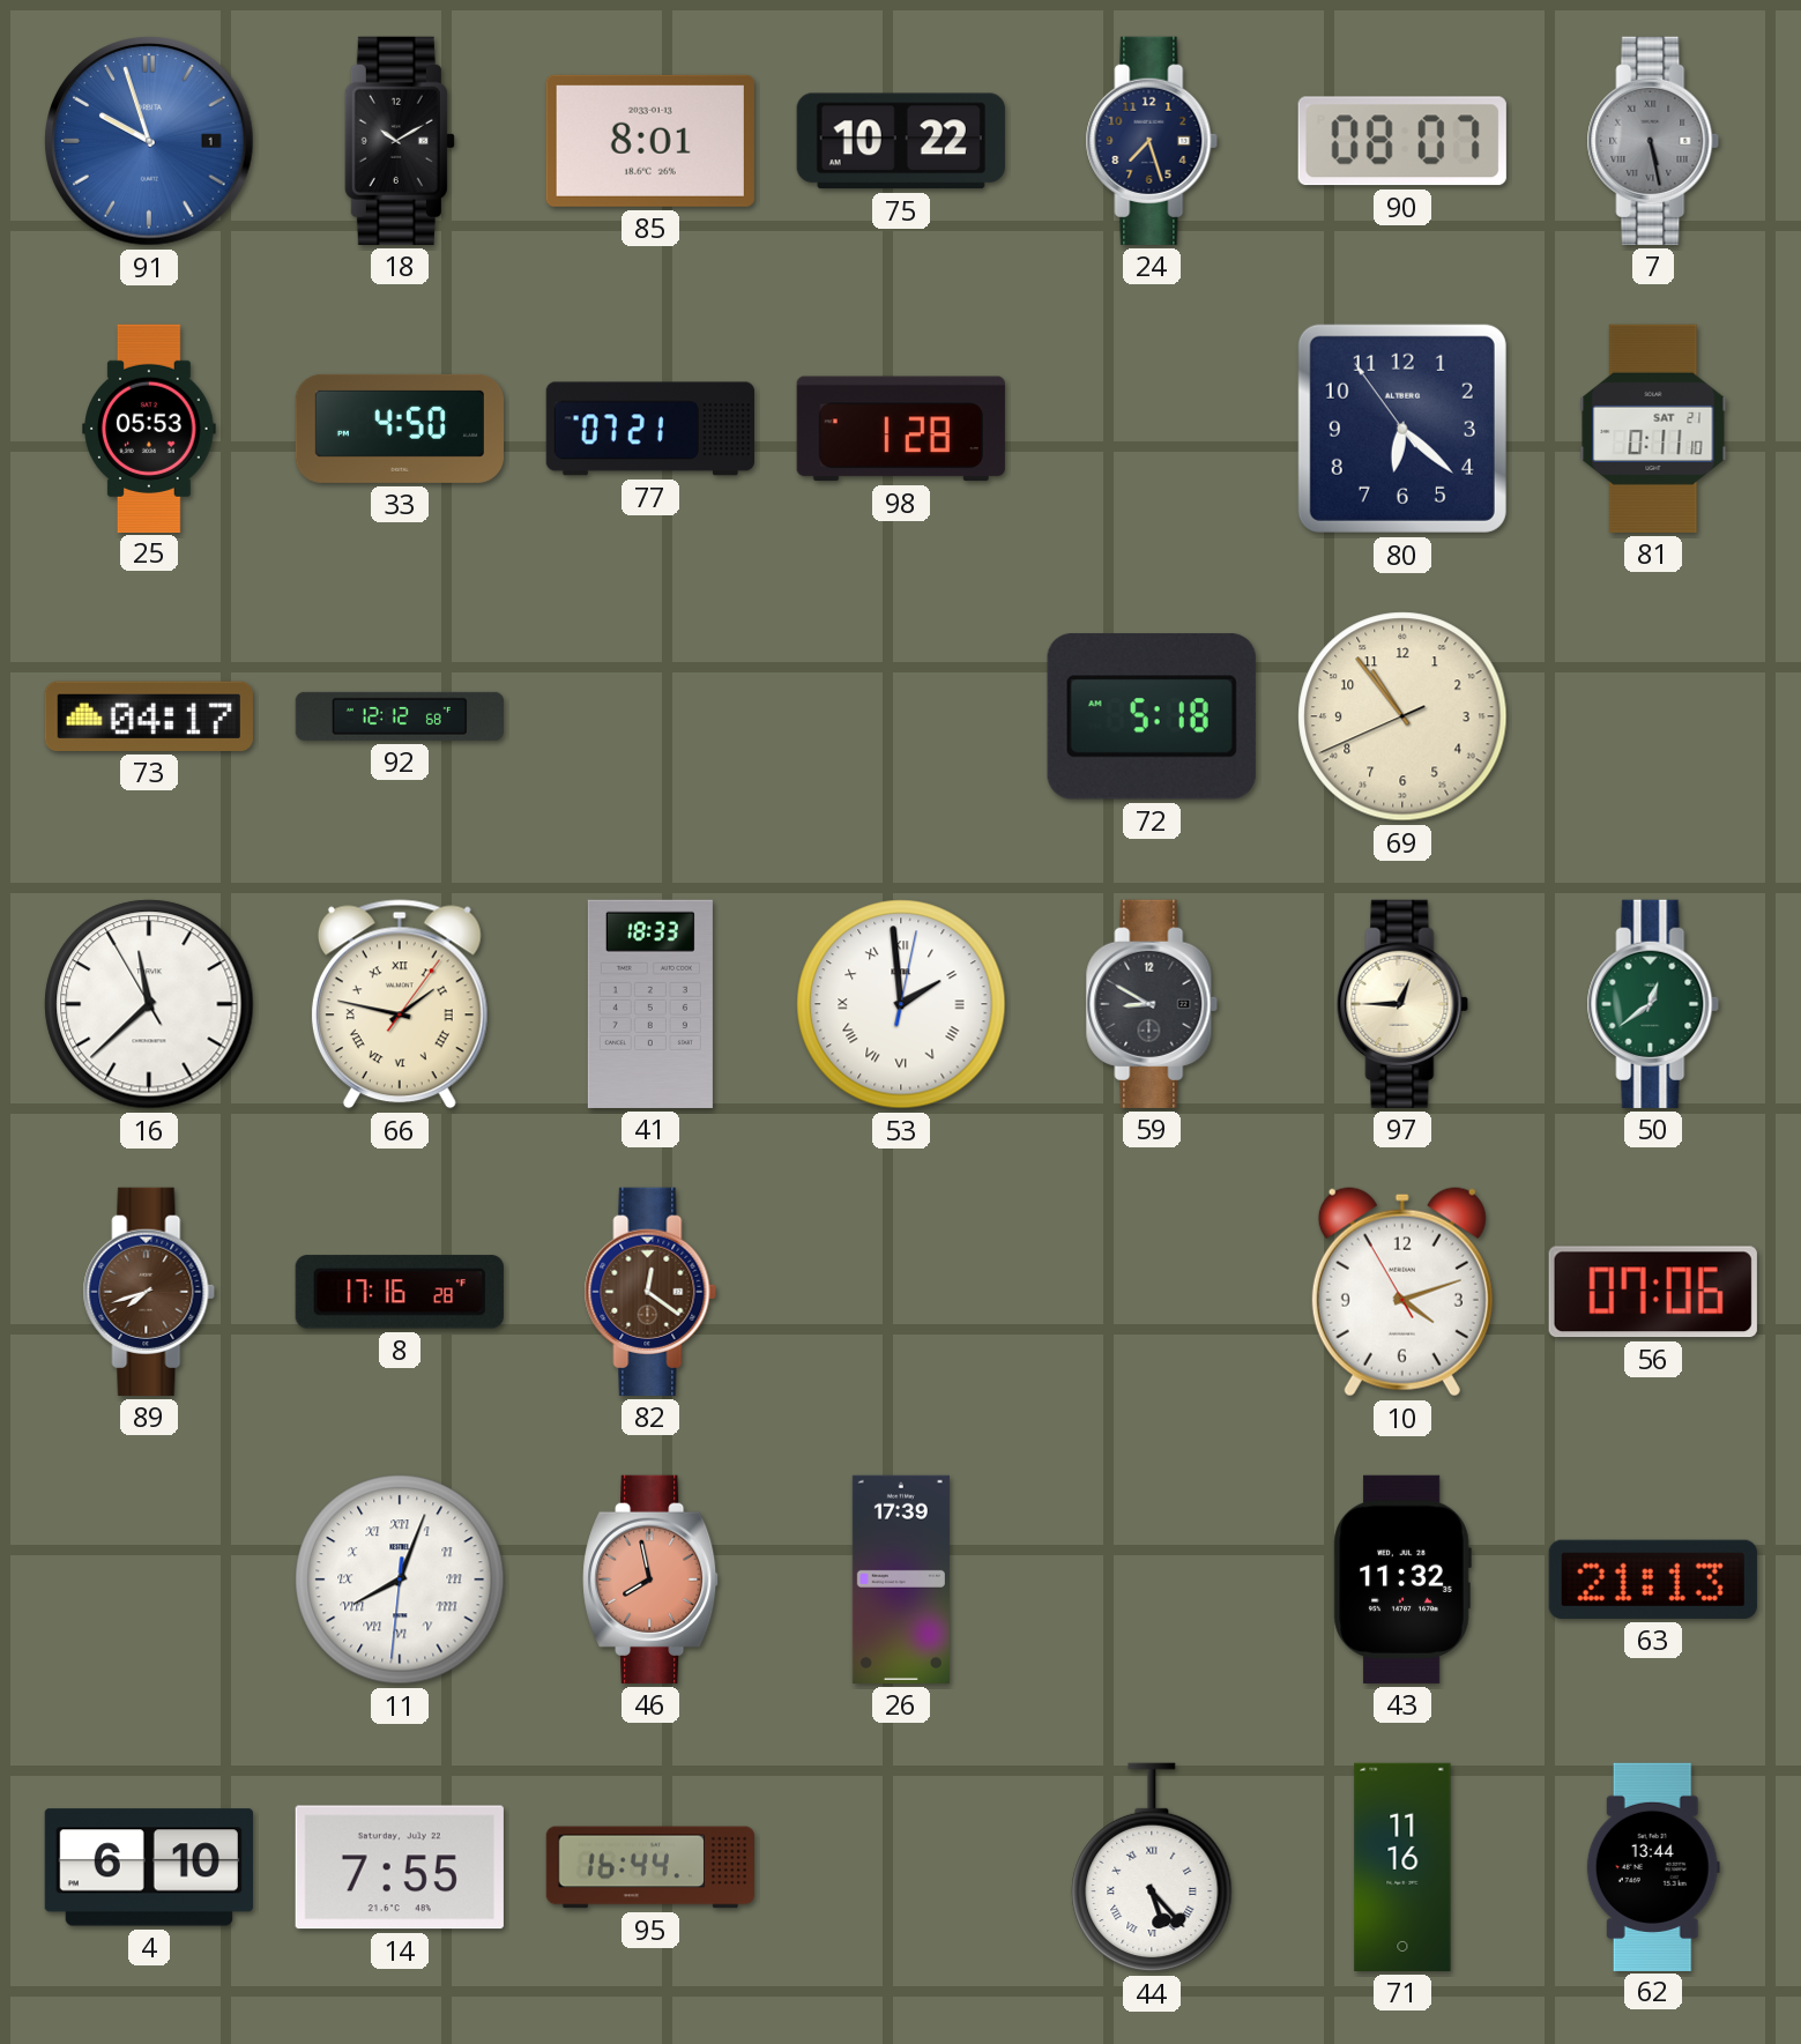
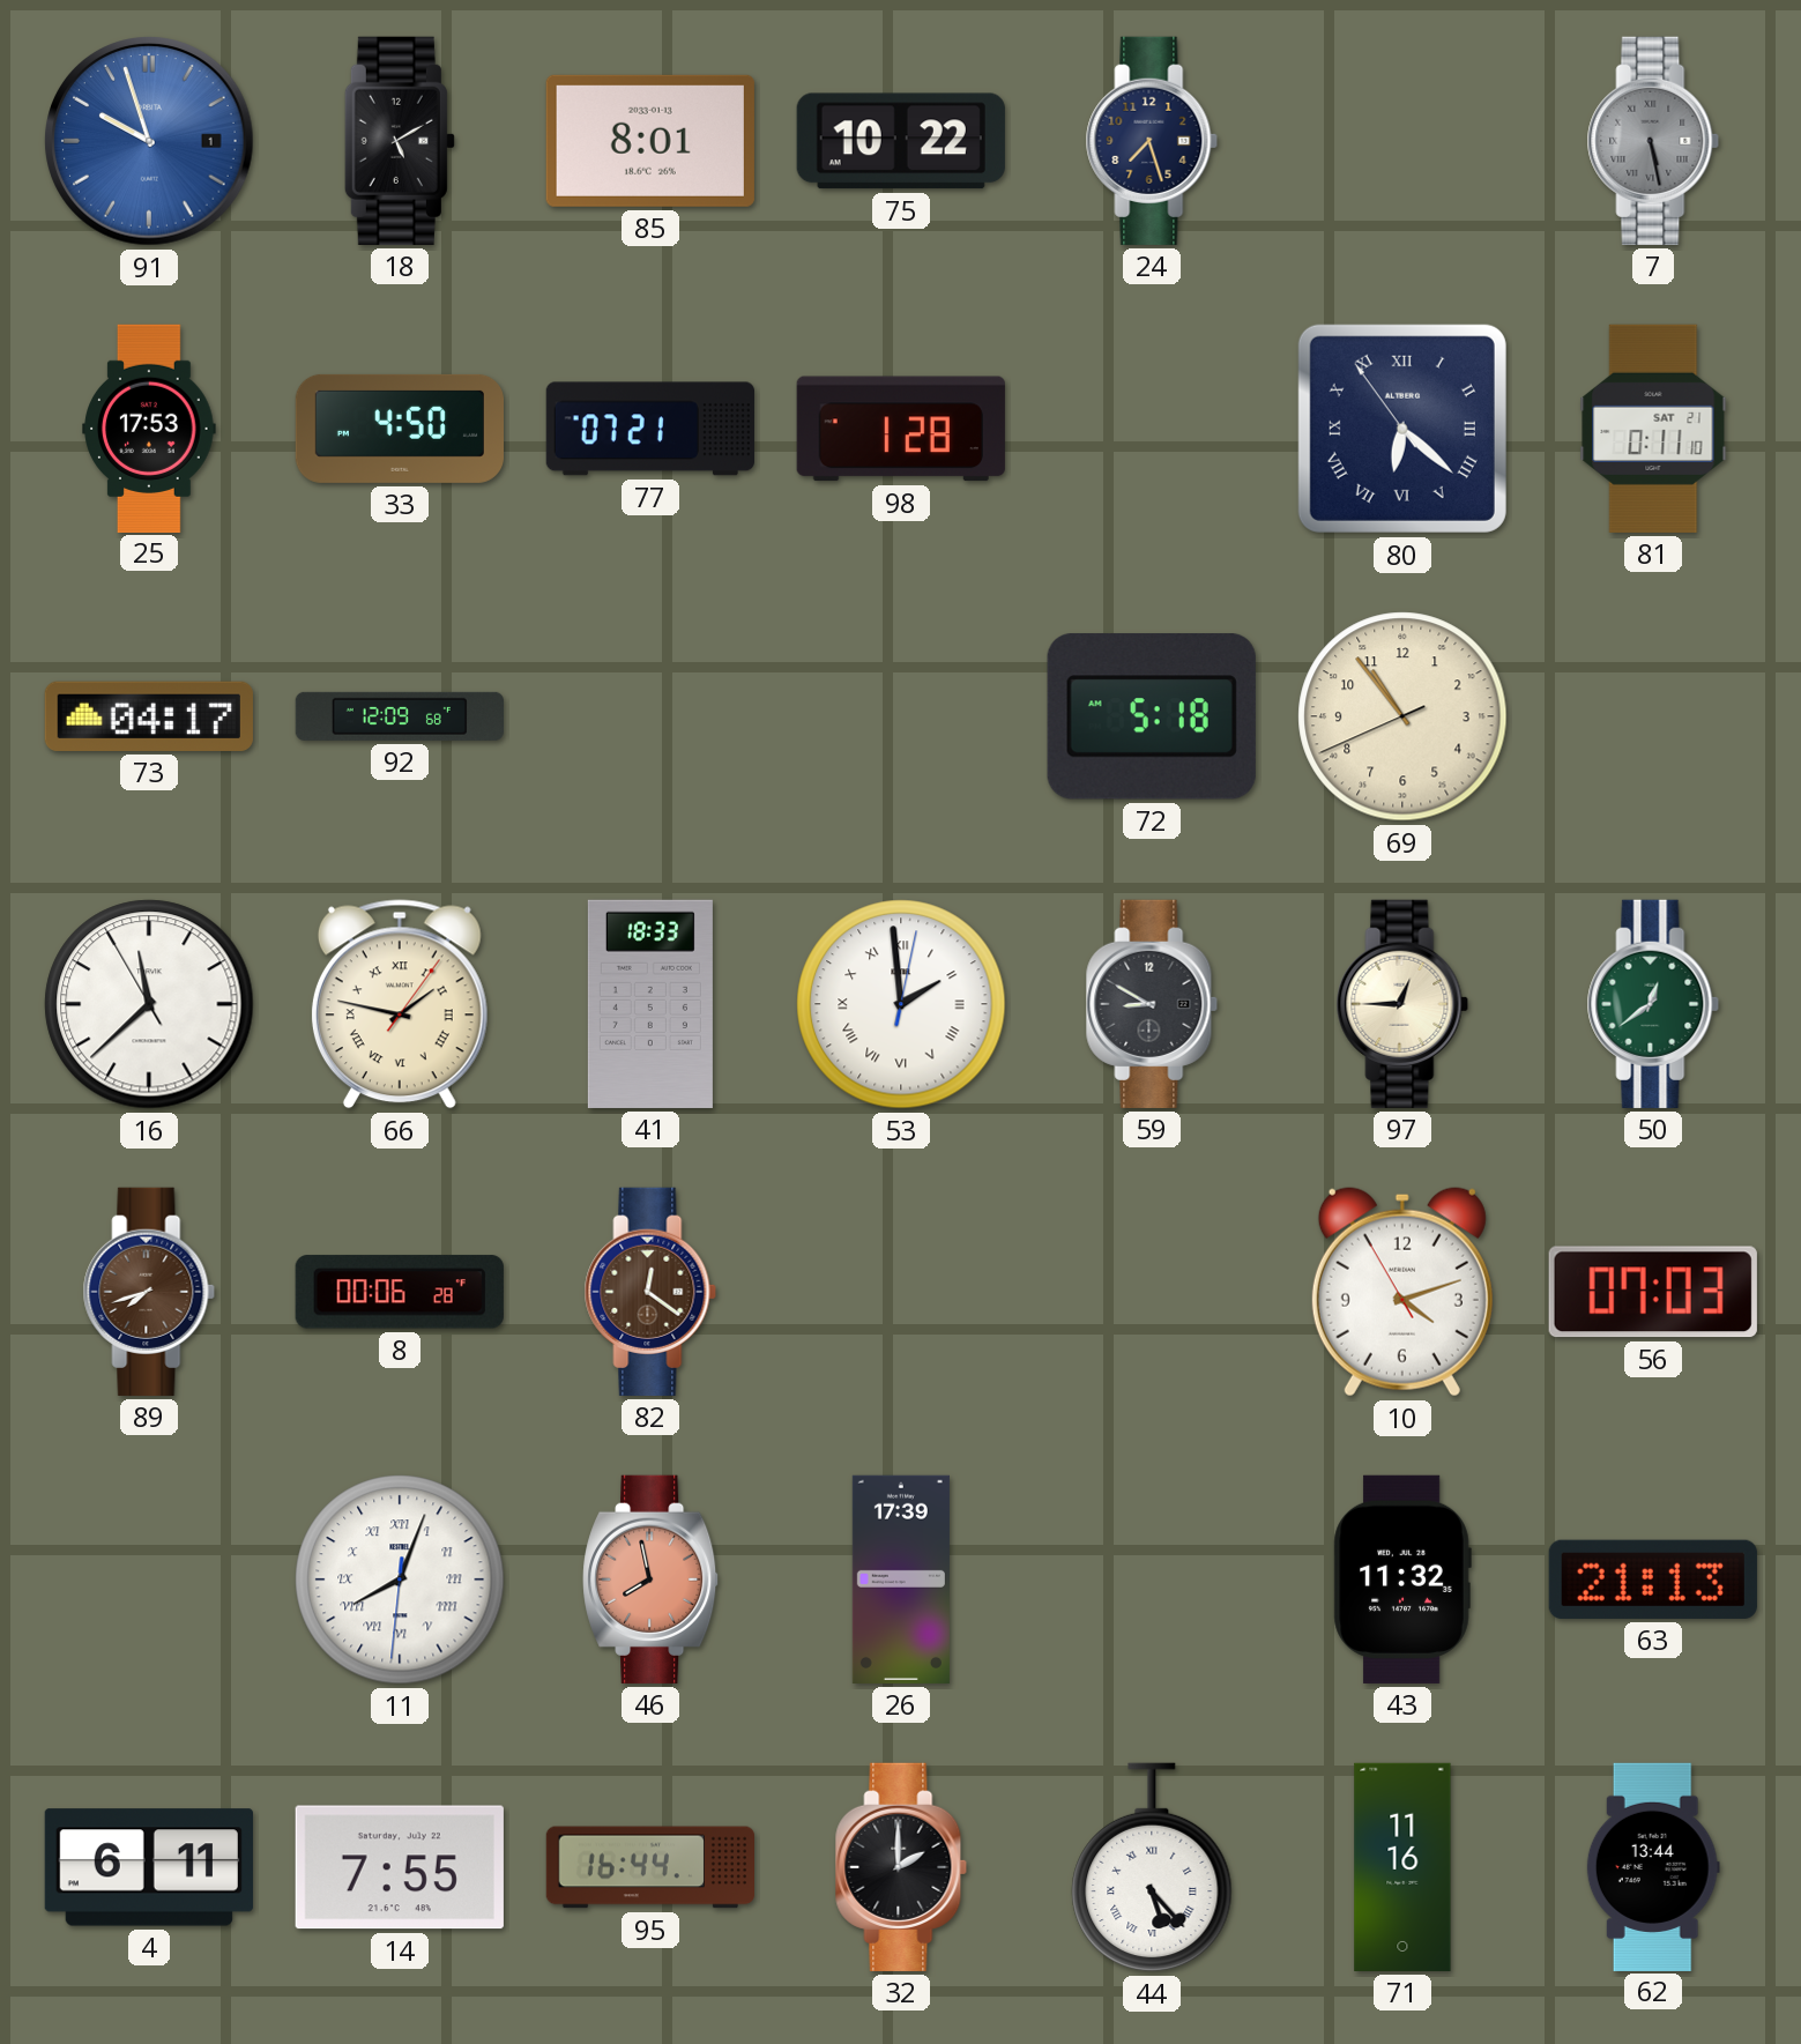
18: 10:10 -> 5:10
90: 08:07 -> none
25: 05:53 -> 17:53
80 numerals: Arabic -> Roman
92: 12:12 -> 12:09
8: 17:16 -> 00:06
56: 07:06 -> 07:03
4: 6:10 -> 6:11
32: none -> 2:00
